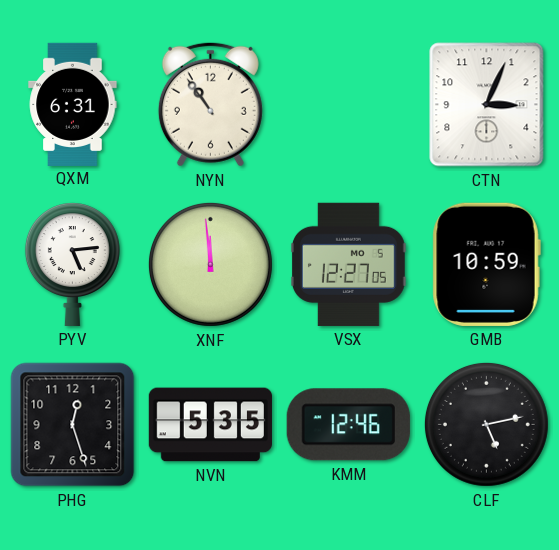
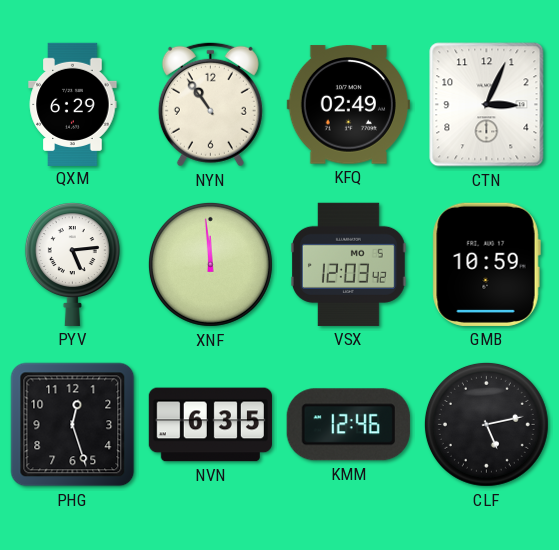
QXM: 6:31 -> 6:29
KFQ: none -> 02:49
VSX: 12:27 -> 12:03
NVN: 5:35 -> 6:35
